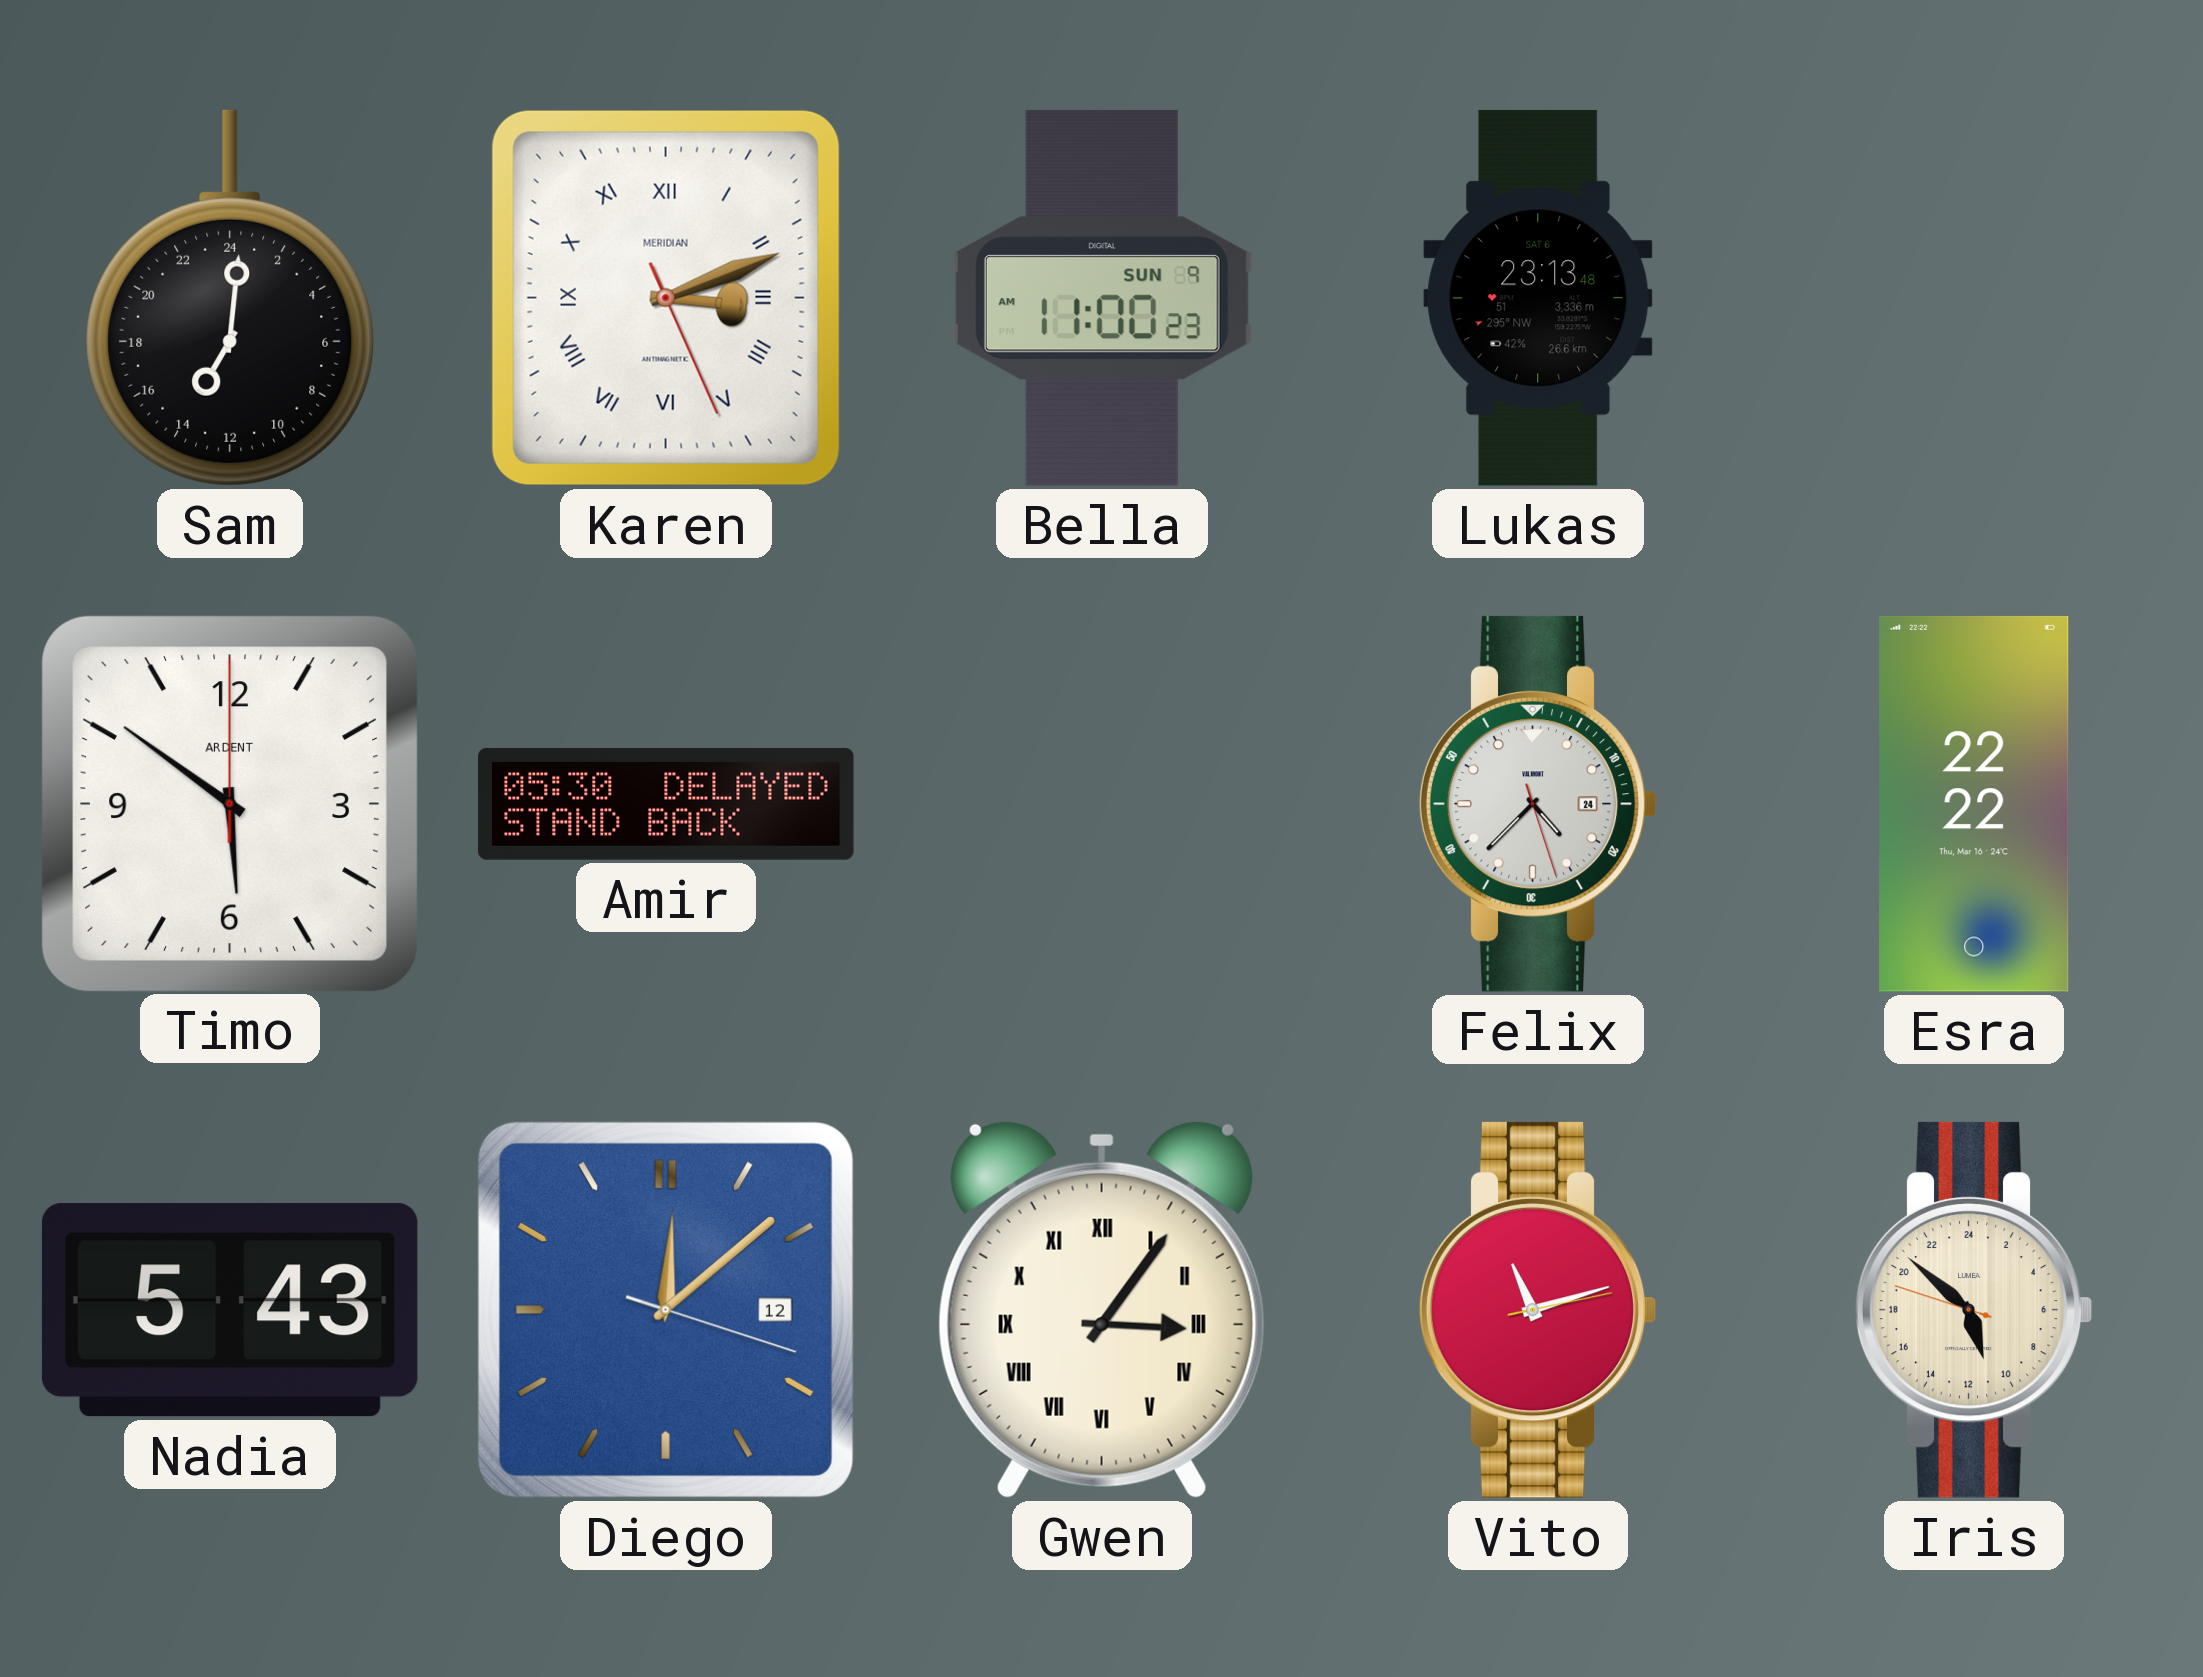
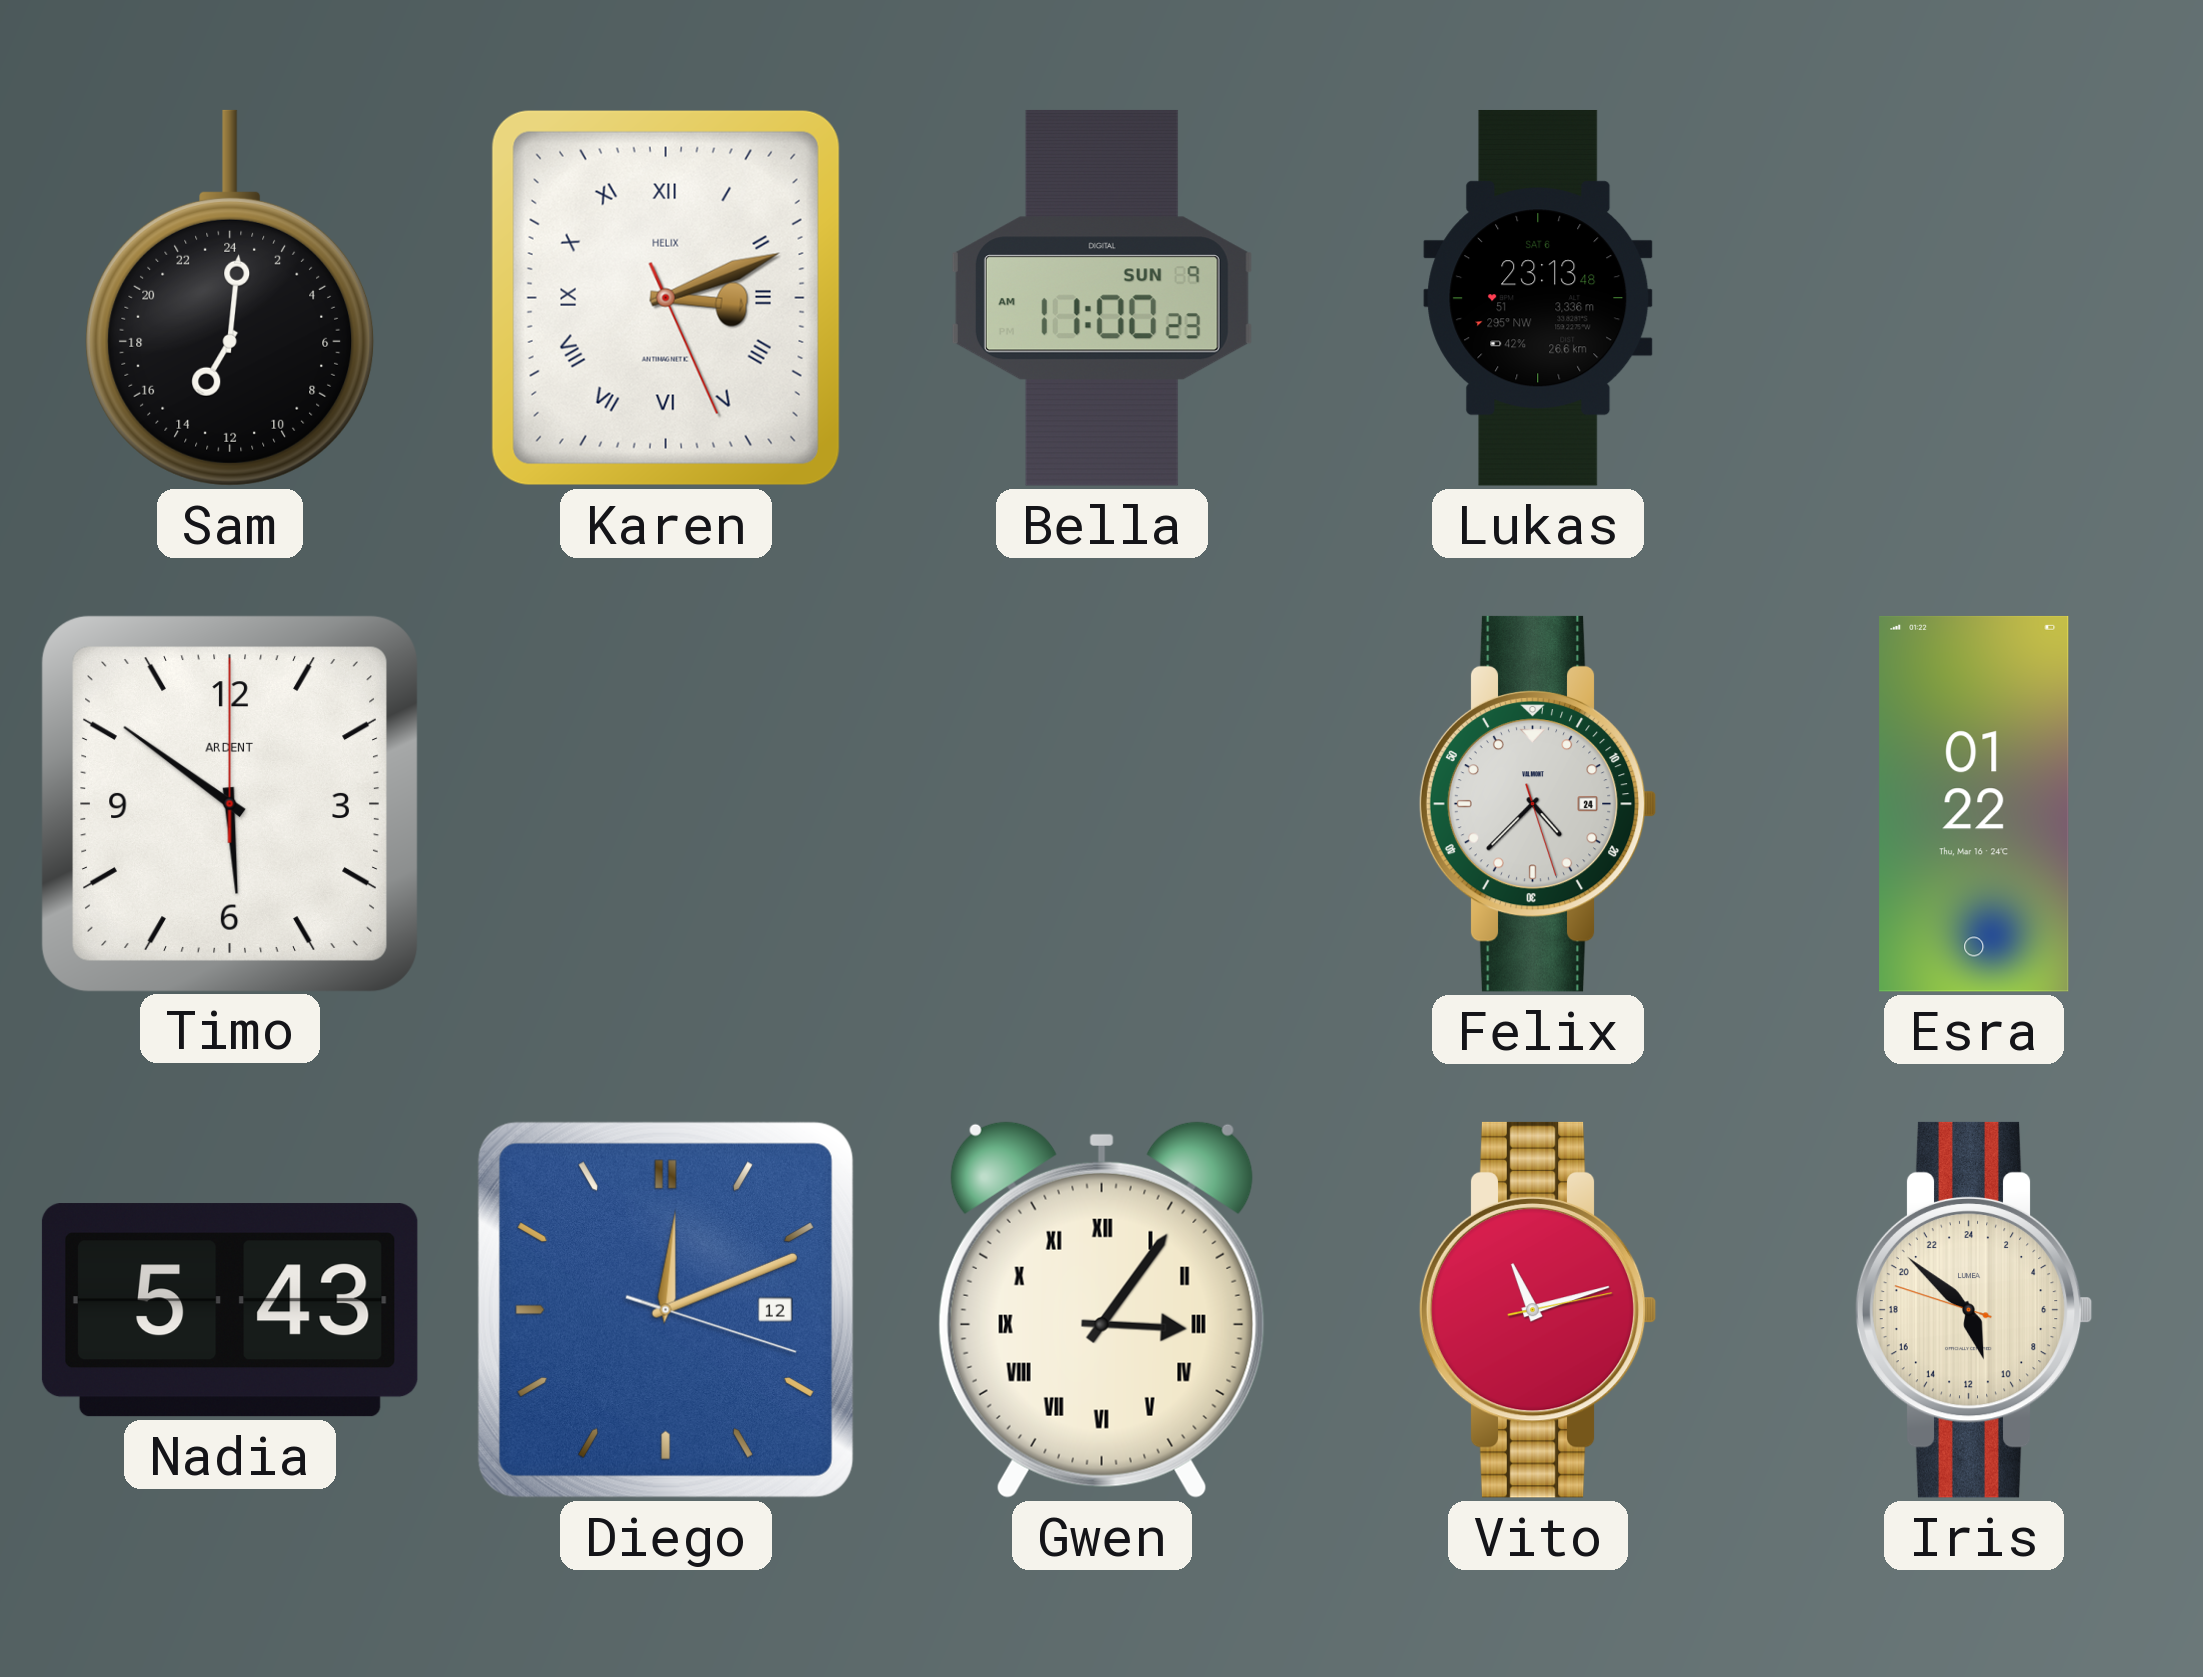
Karen brand: MERIDIAN -> HELIX
Amir: 05:30 -> none
Esra: 22:22 -> 01:22
Diego: 12:08 -> 12:11
